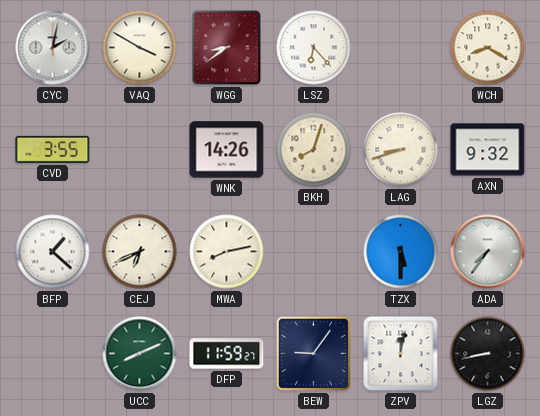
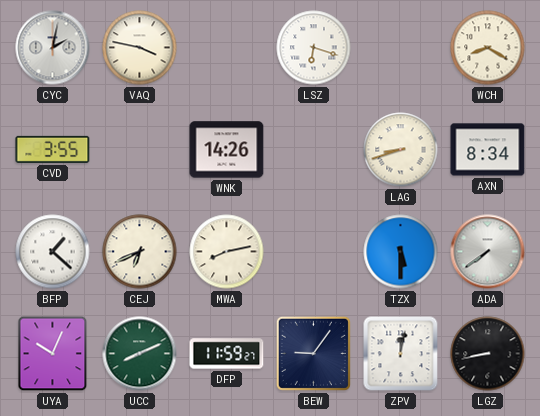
VAQ: 3:50 -> 3:47
WGG: 8:39 -> none
LSZ: 6:23 -> 6:18
BKH: 8:03 -> none
AXN: 9:32 -> 8:34
ADA: 7:36 -> 7:39
UYA: none -> 10:04
